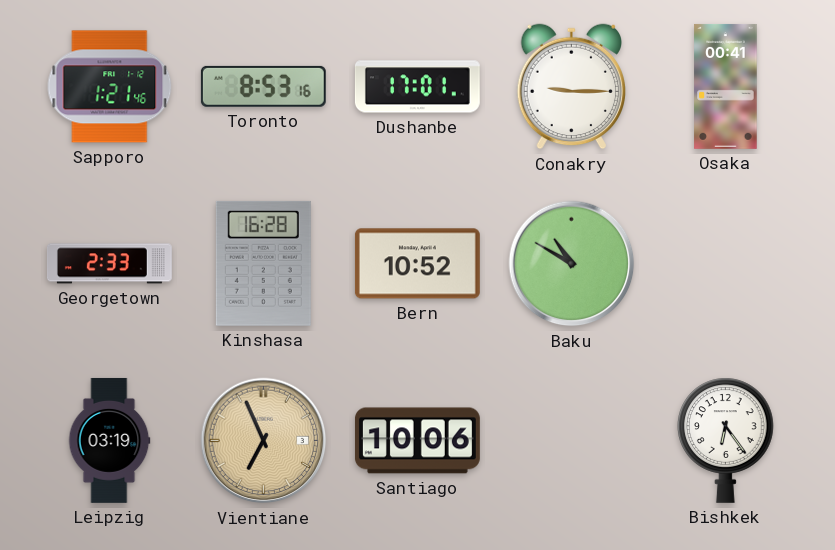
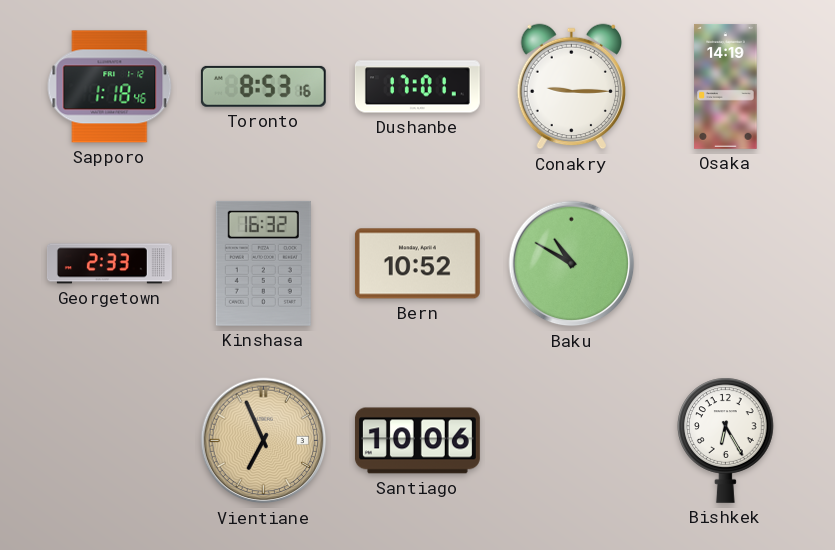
Sapporo: 1:21 -> 1:18
Osaka: 00:41 -> 14:19
Kinshasa: 16:28 -> 16:32
Leipzig: 03:19 -> none
Bishkek: 6:24 -> 6:25
